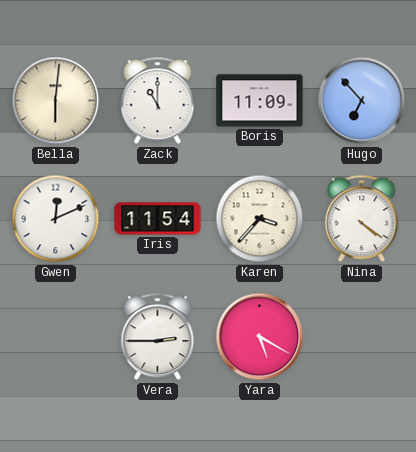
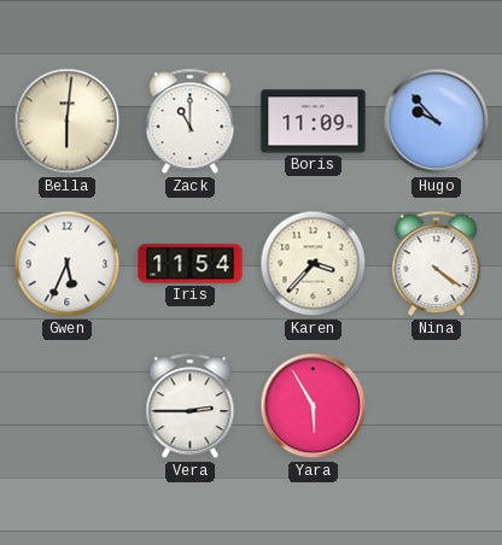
Hugo: 6:53 -> 9:53
Gwen: 12:11 -> 5:34
Yara: 5:20 -> 5:55
